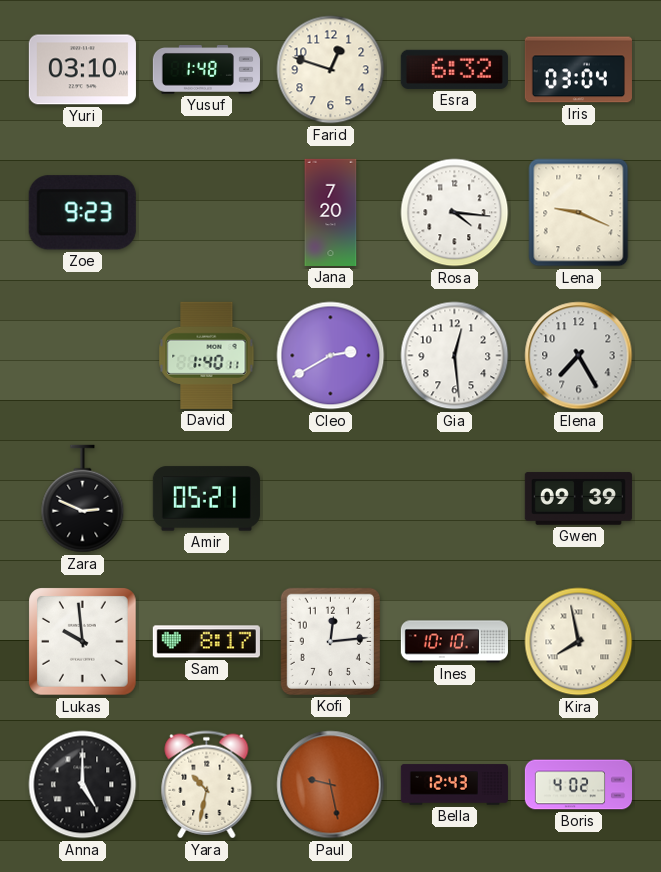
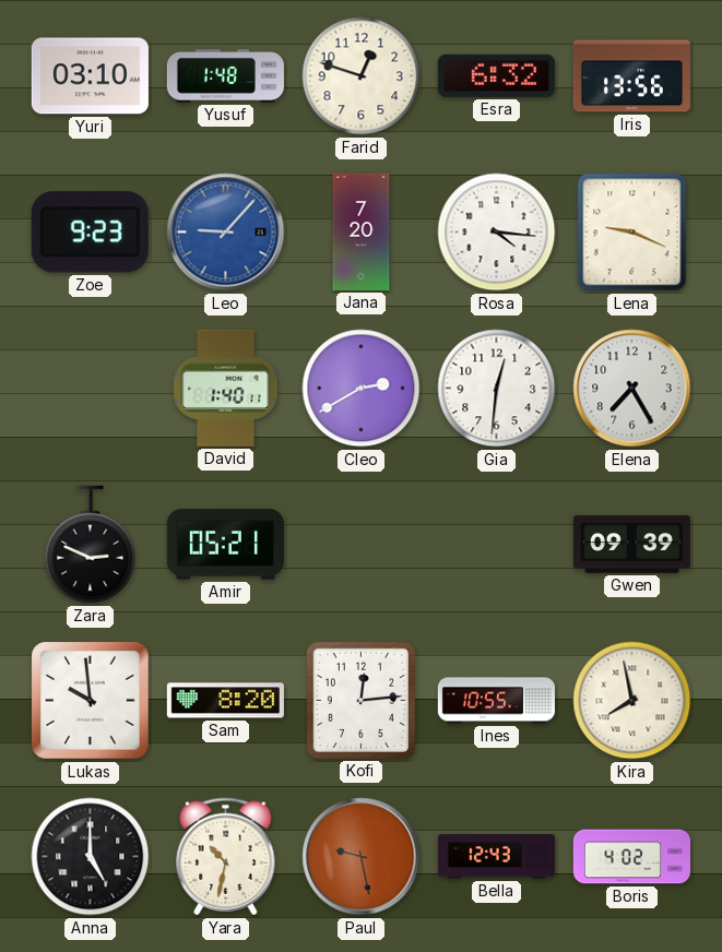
Iris: 03:04 -> 13:56
Leo: none -> 9:07
Gia: 12:29 -> 12:31
Sam: 8:17 -> 8:20
Ines: 10:10 -> 10:55
